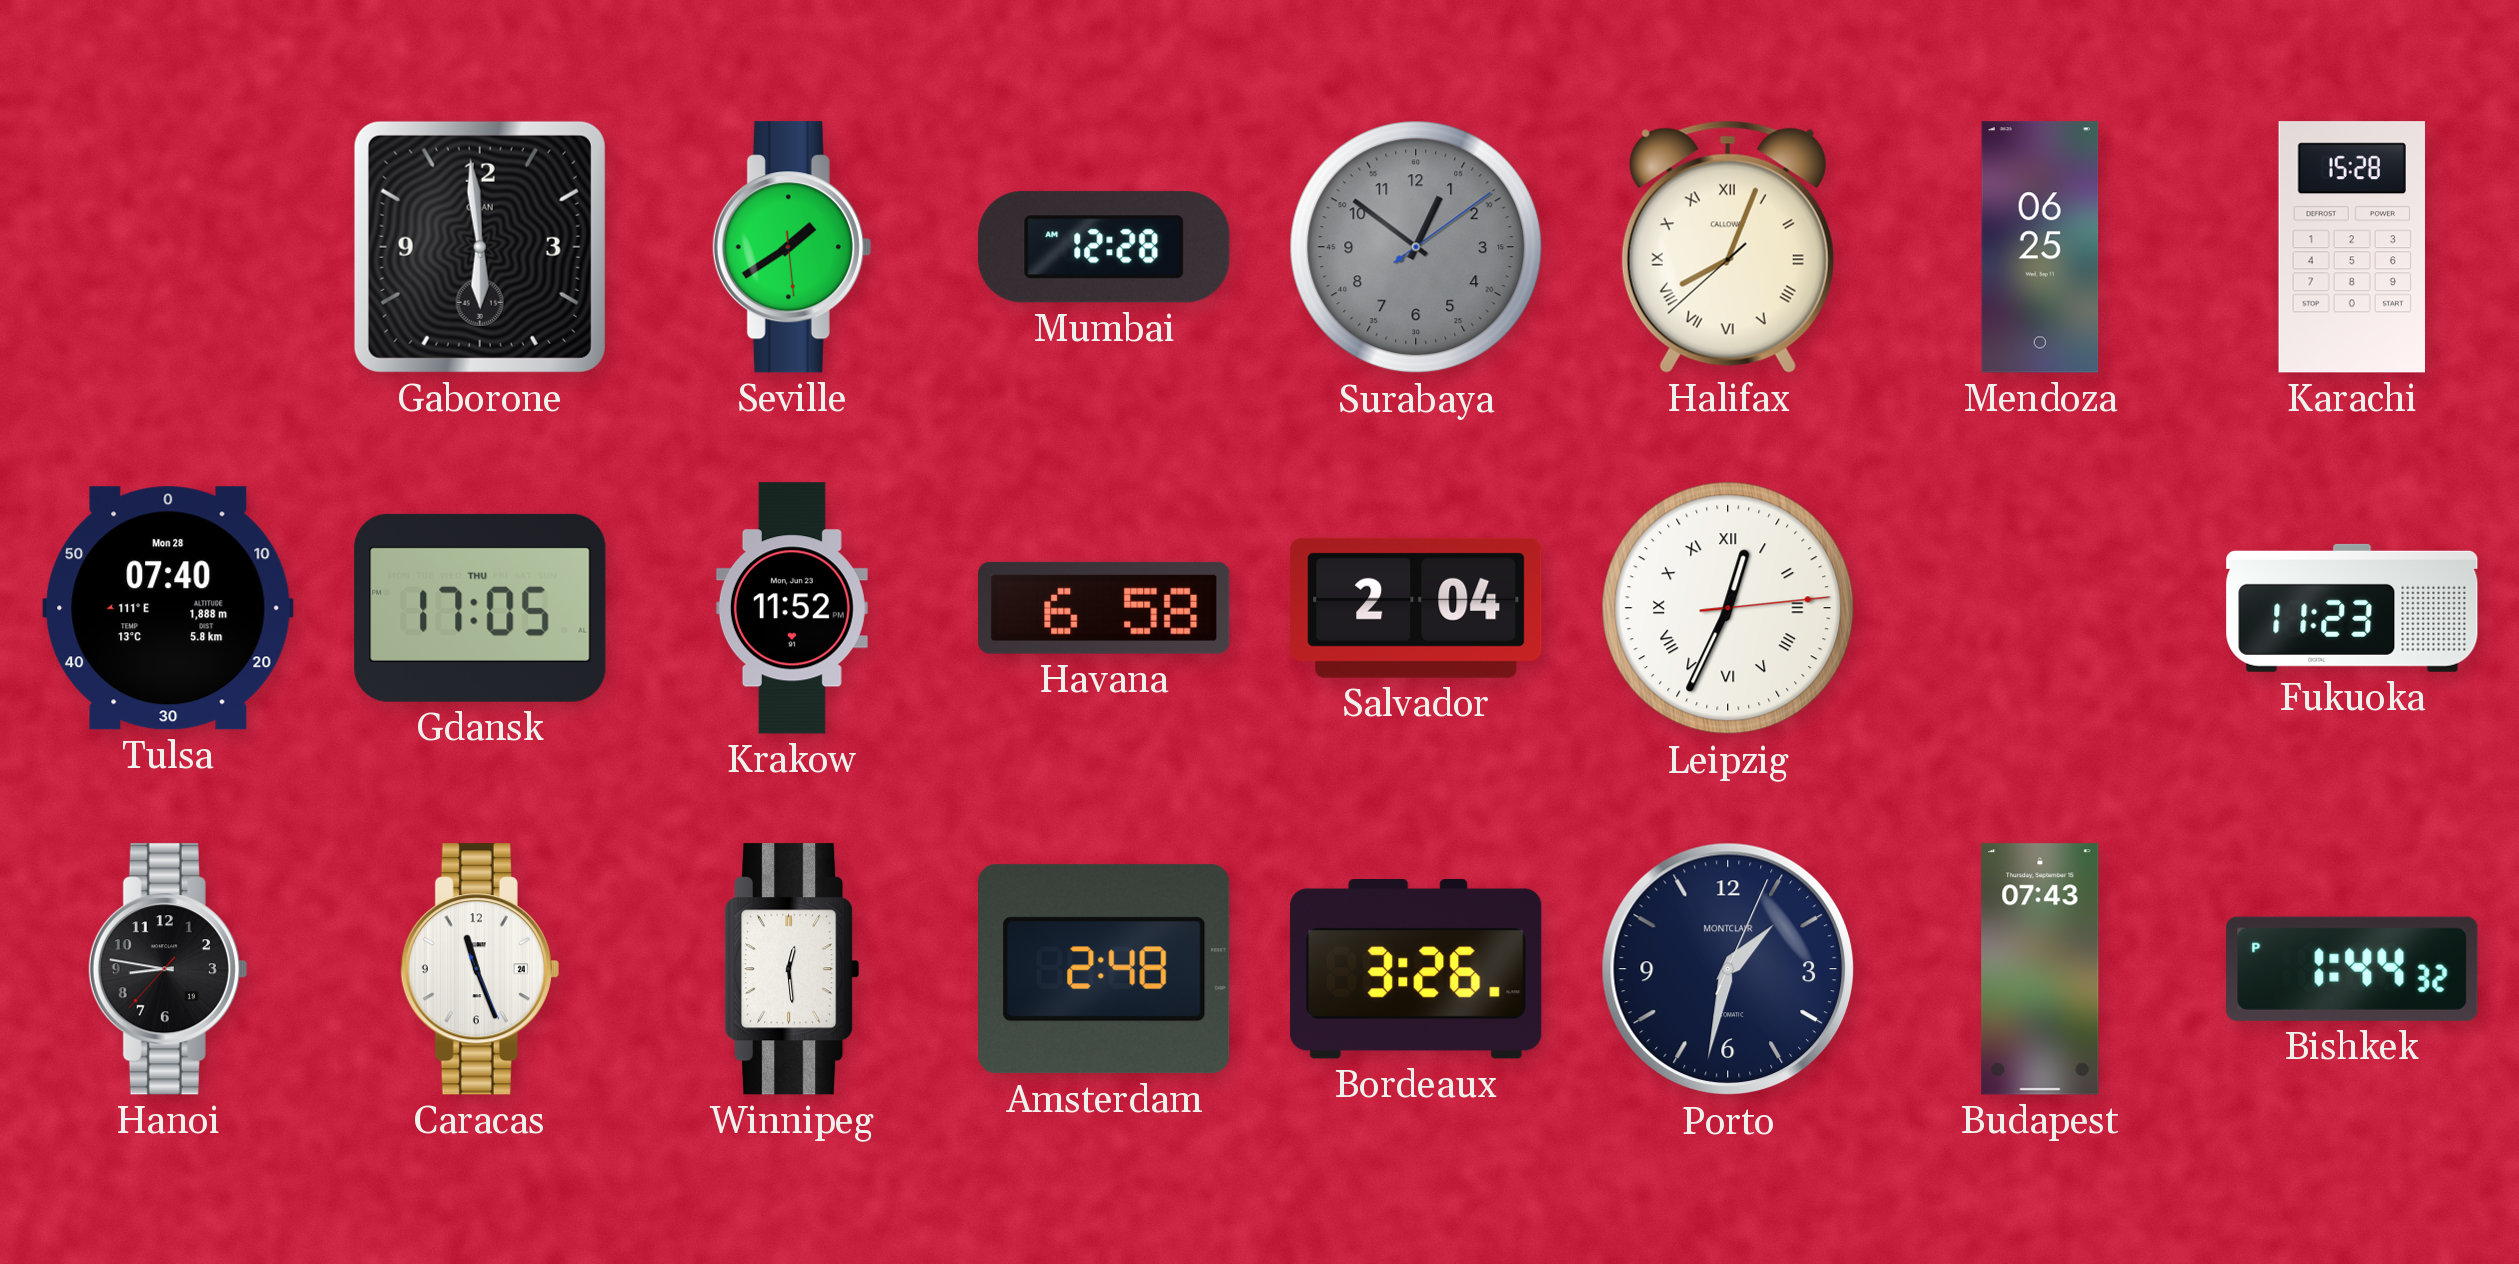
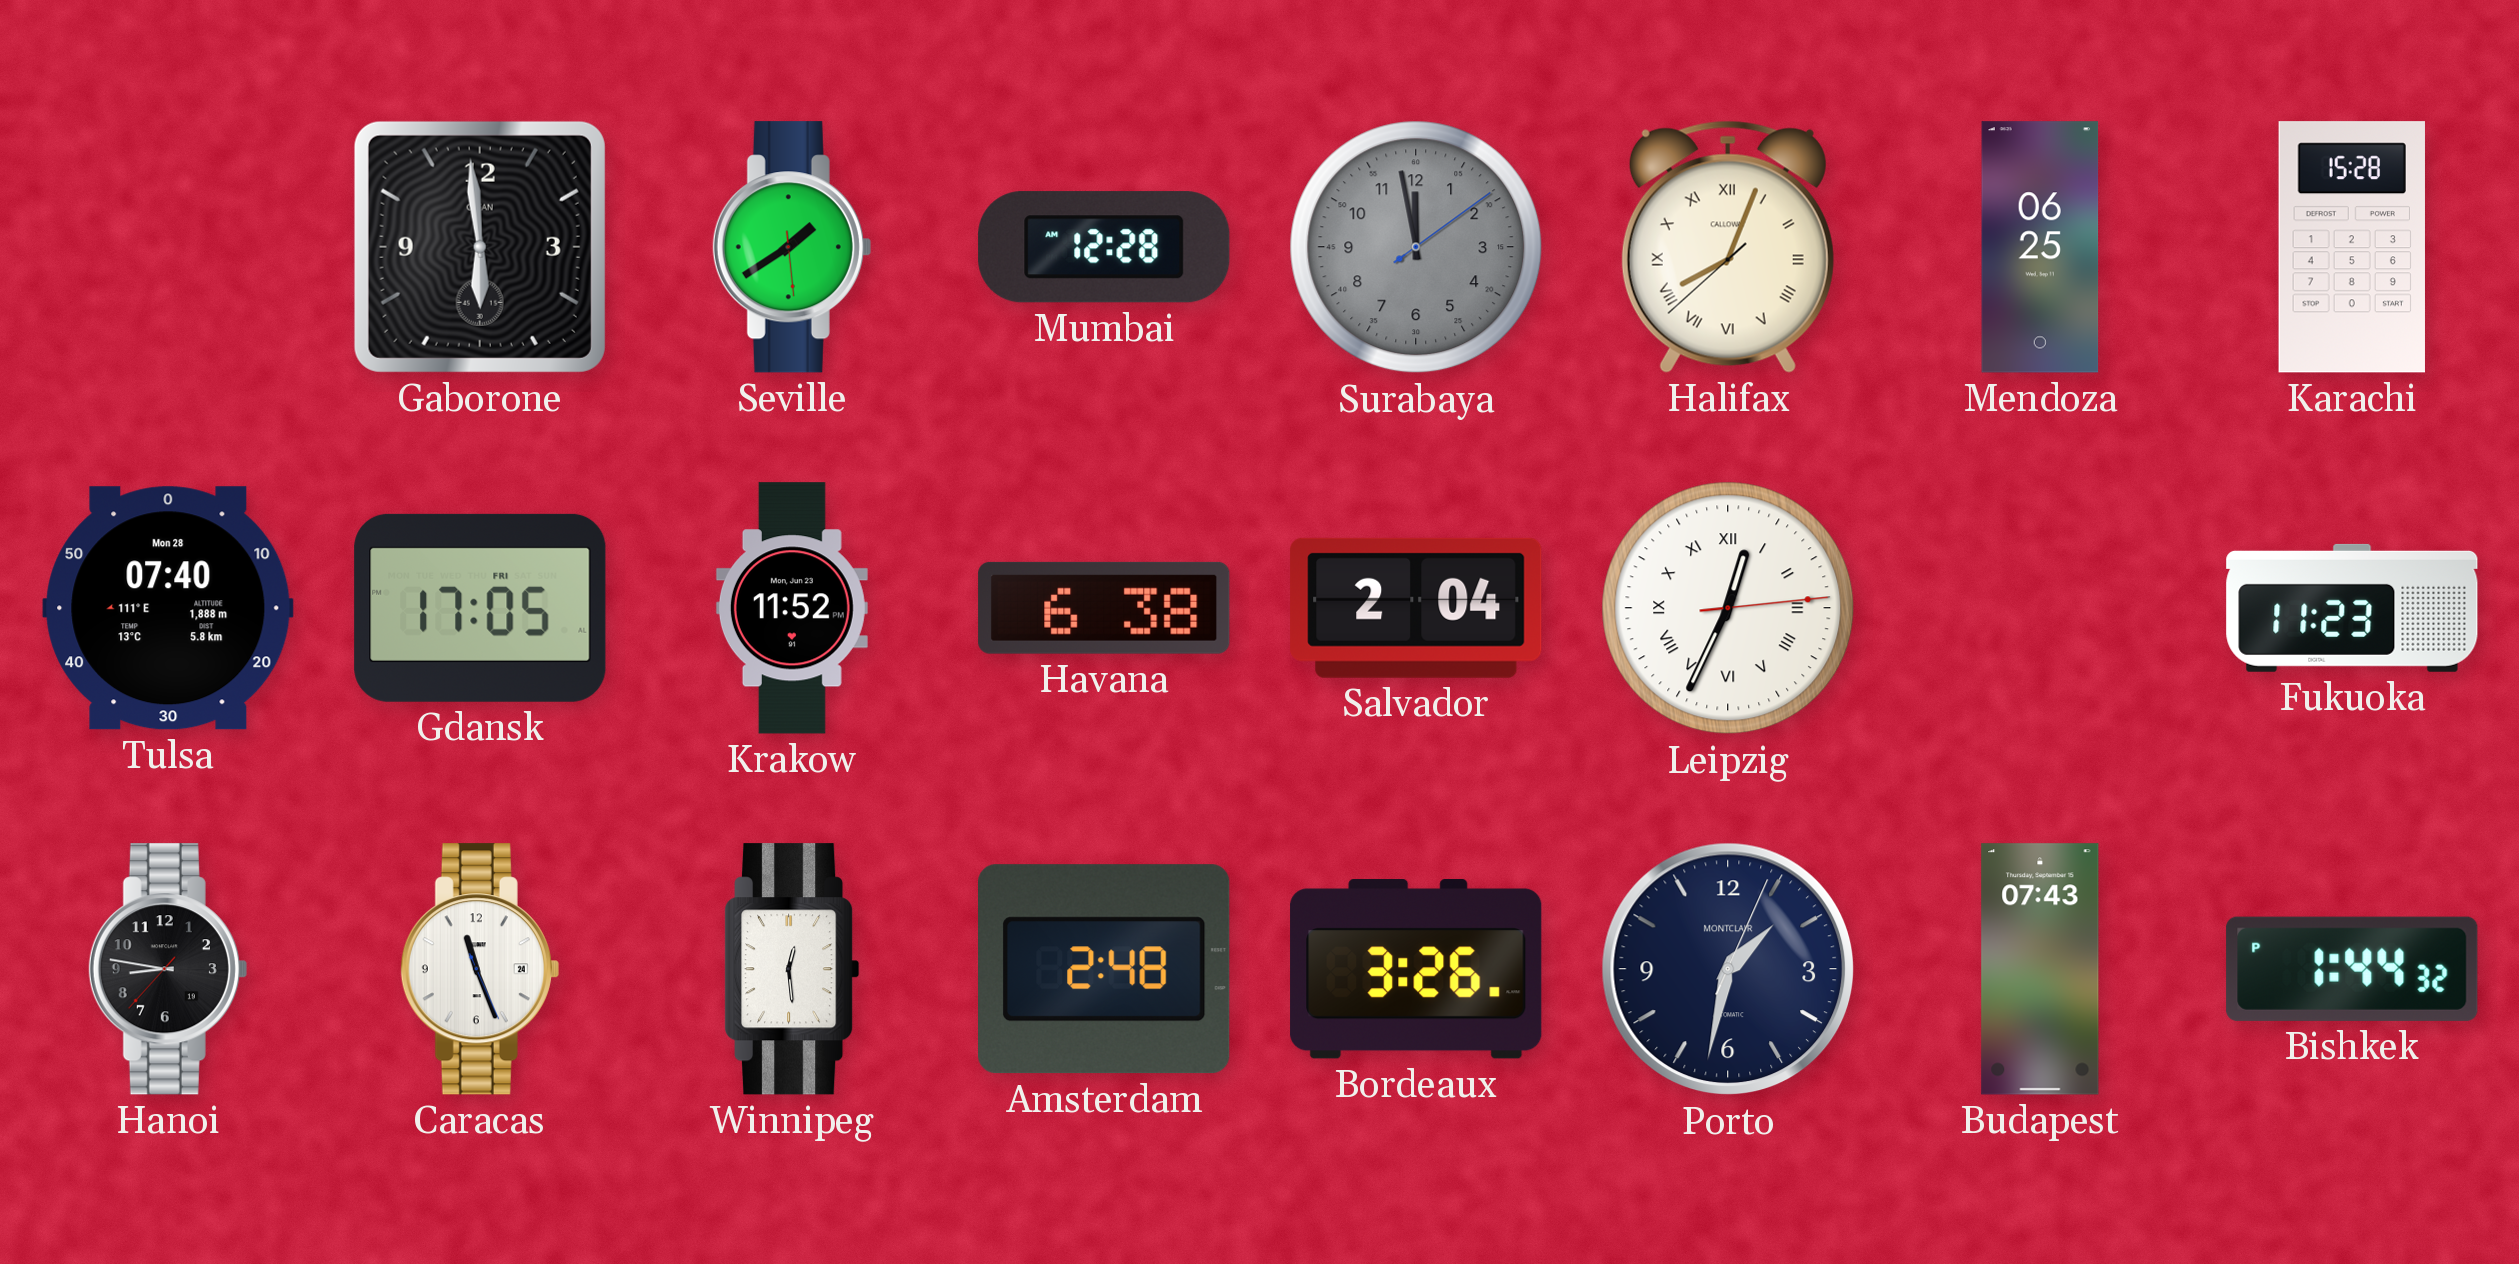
Surabaya: 12:51 -> 11:58
Gdansk date: THU -> FRI
Havana: 6:58 -> 6:38
